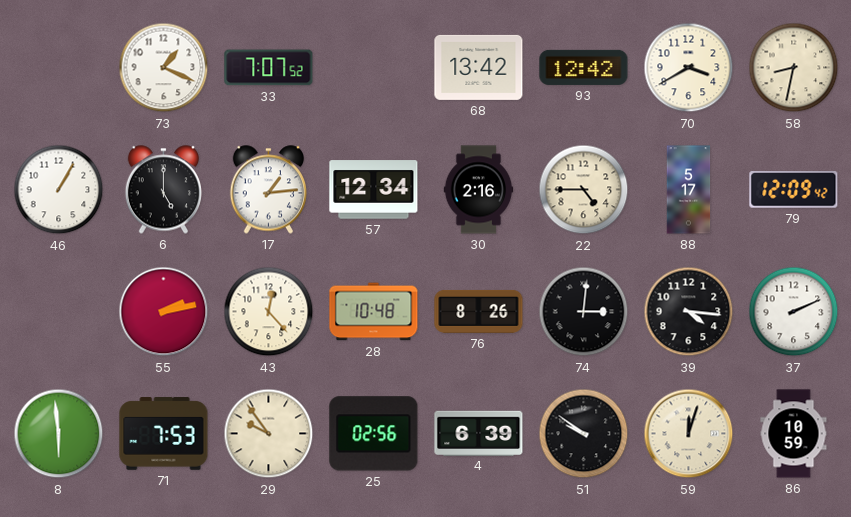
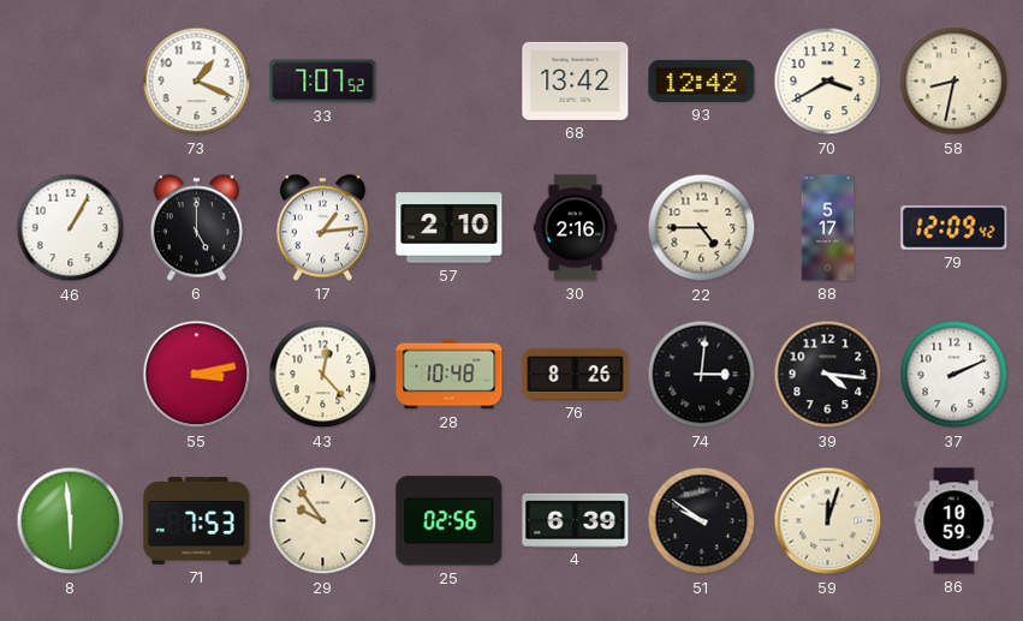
57: 12:34 -> 2:10
55: 2:13 -> 3:13
